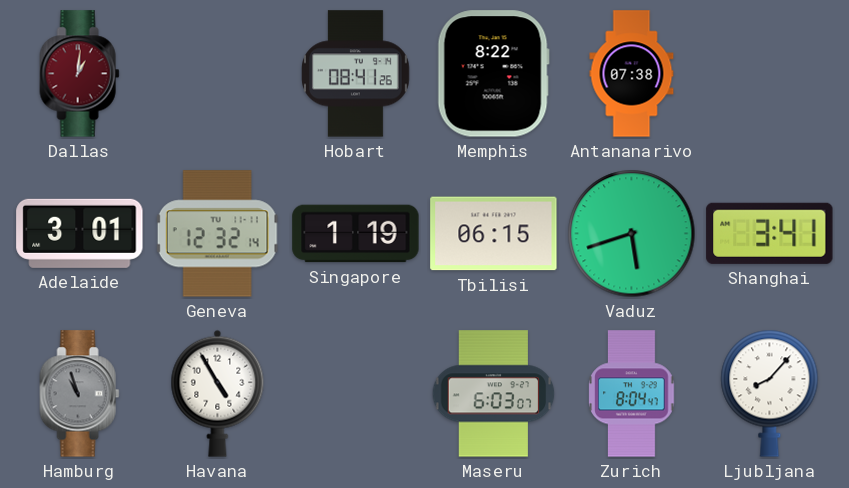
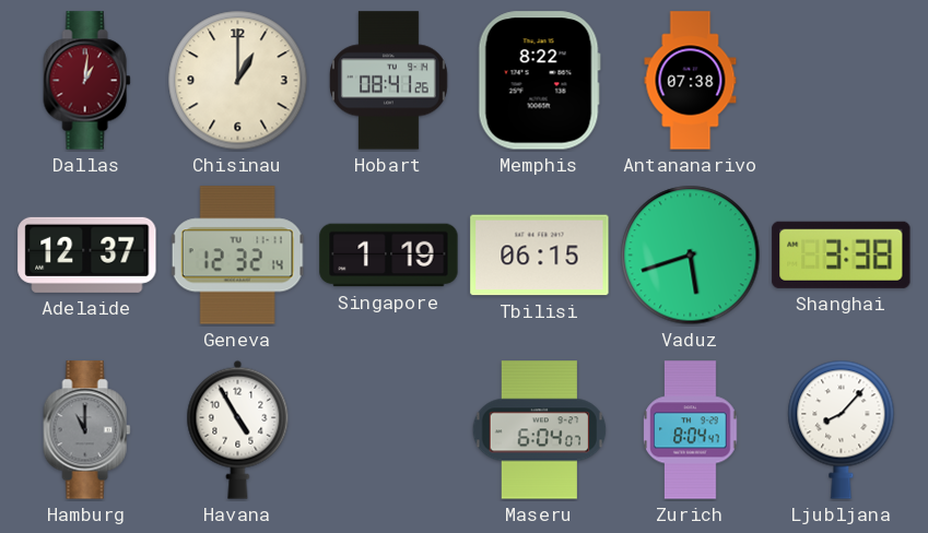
Chisinau: none -> 1:00
Adelaide: 3:01 -> 12:37
Shanghai: 3:41 -> 3:38
Hamburg: 10:57 -> 11:00
Maseru: 6:03 -> 6:04
